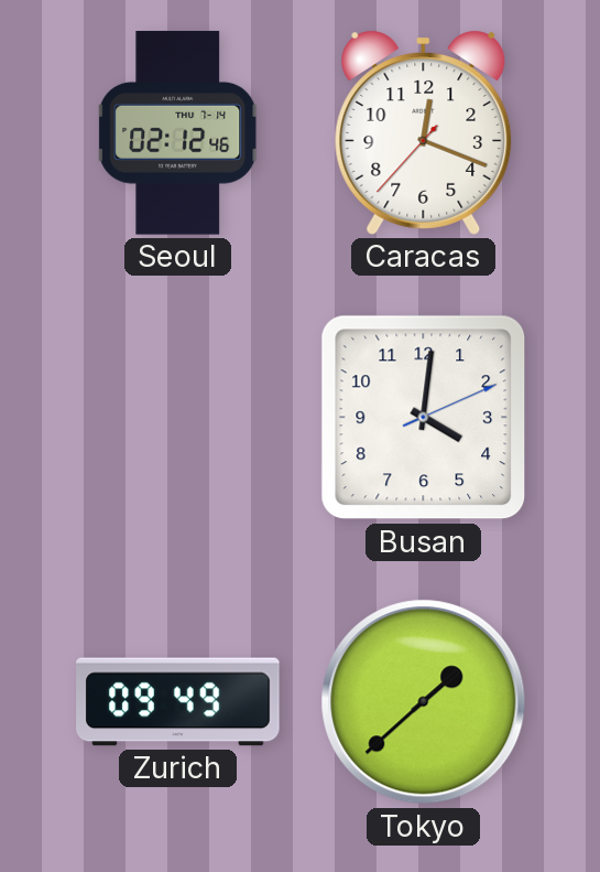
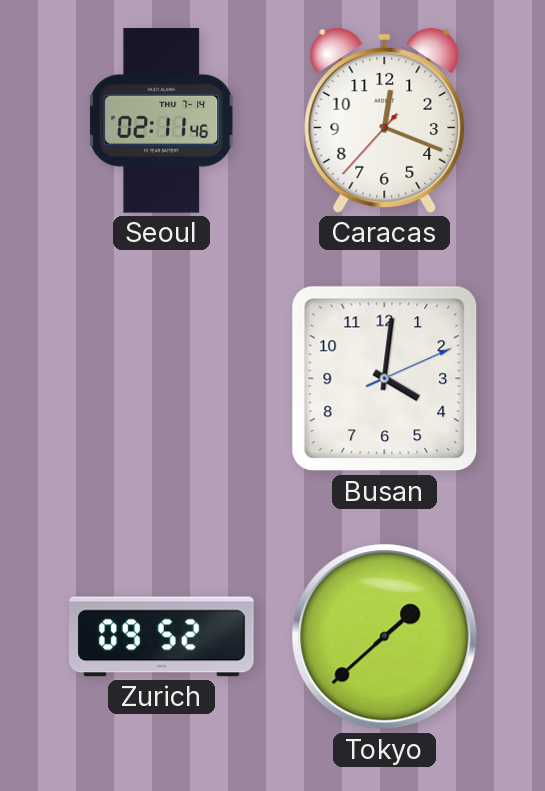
Seoul: 02:12 -> 02:11
Zurich: 09:49 -> 09:52
